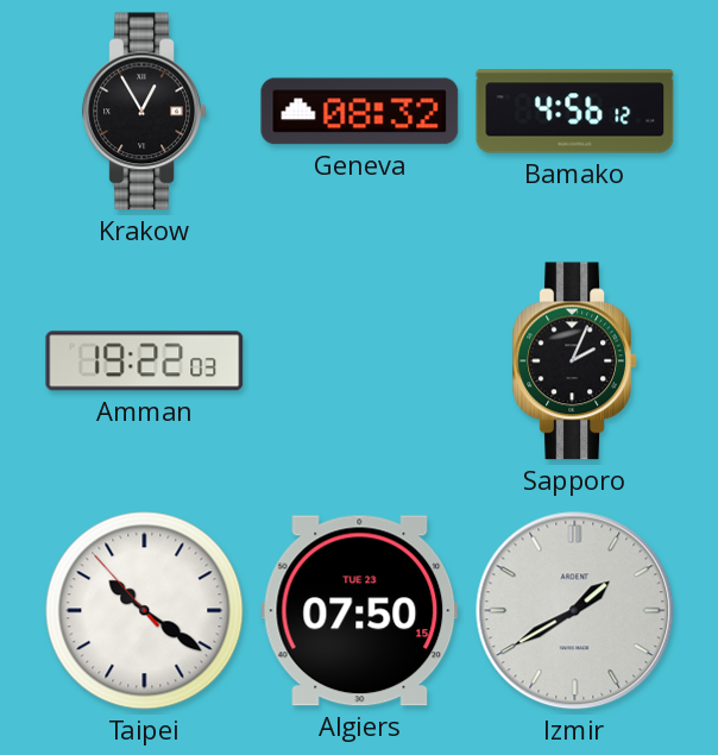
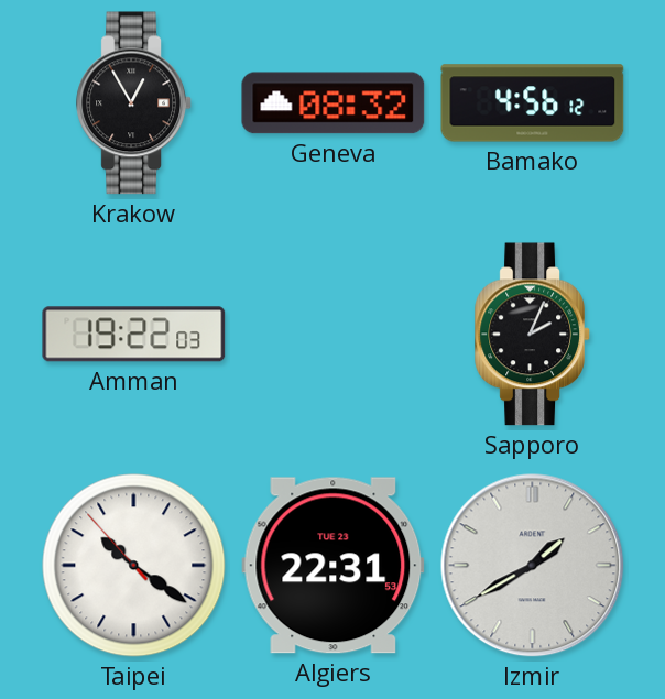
Algiers: 07:50 -> 22:31
